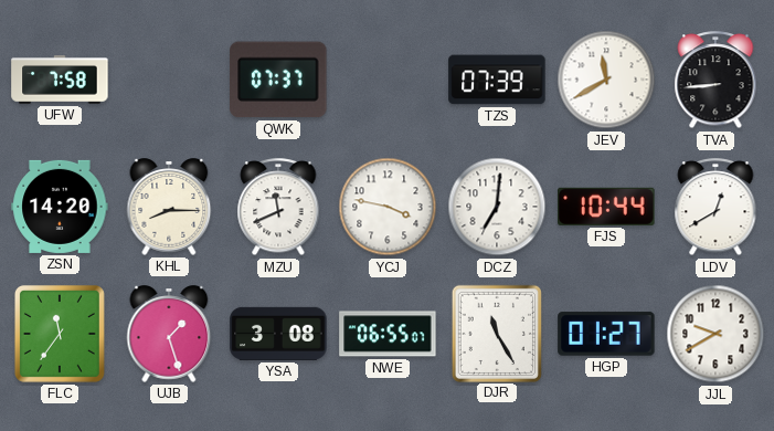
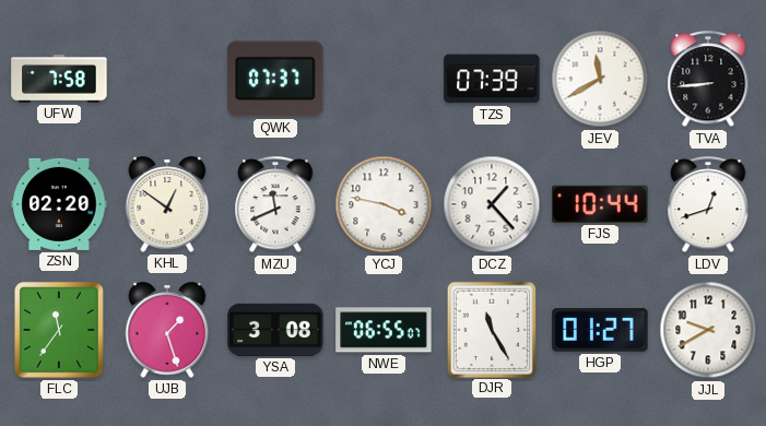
ZSN: 14:20 -> 02:20
KHL: 8:15 -> 12:51
DCZ: 7:01 -> 1:23
LDV: 12:40 -> 12:42
